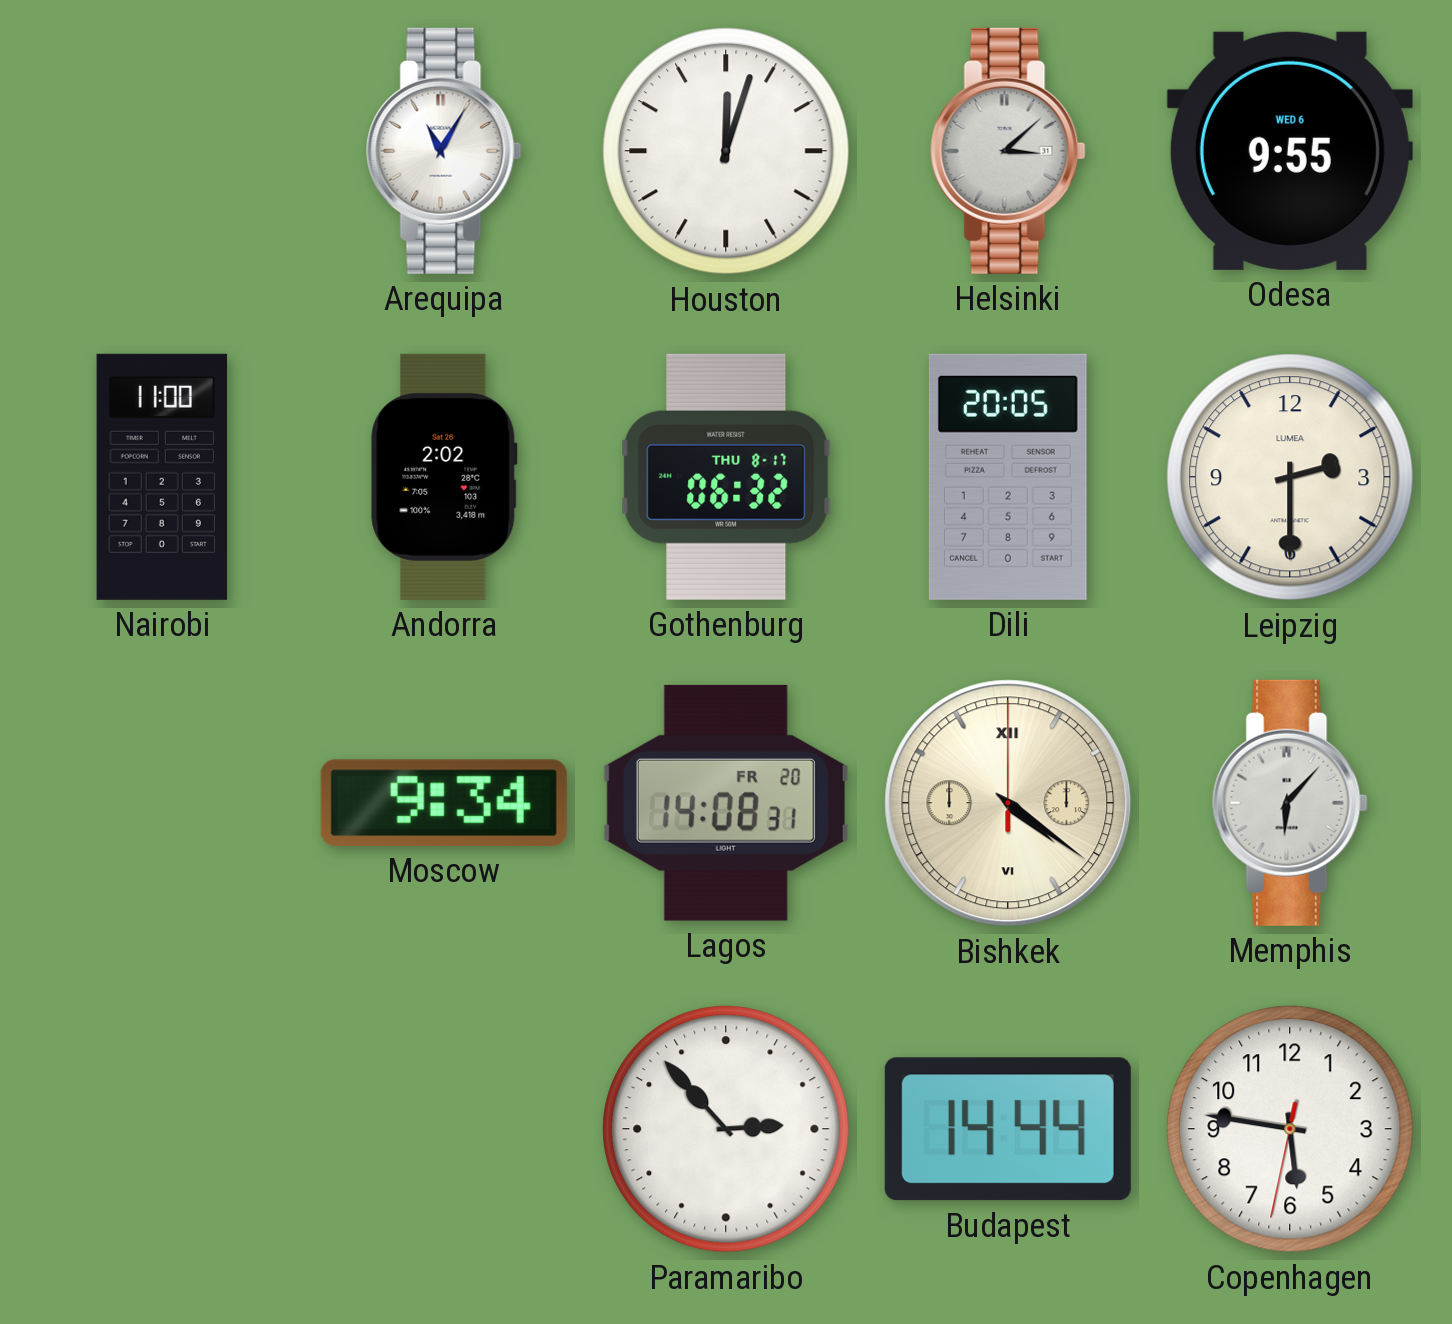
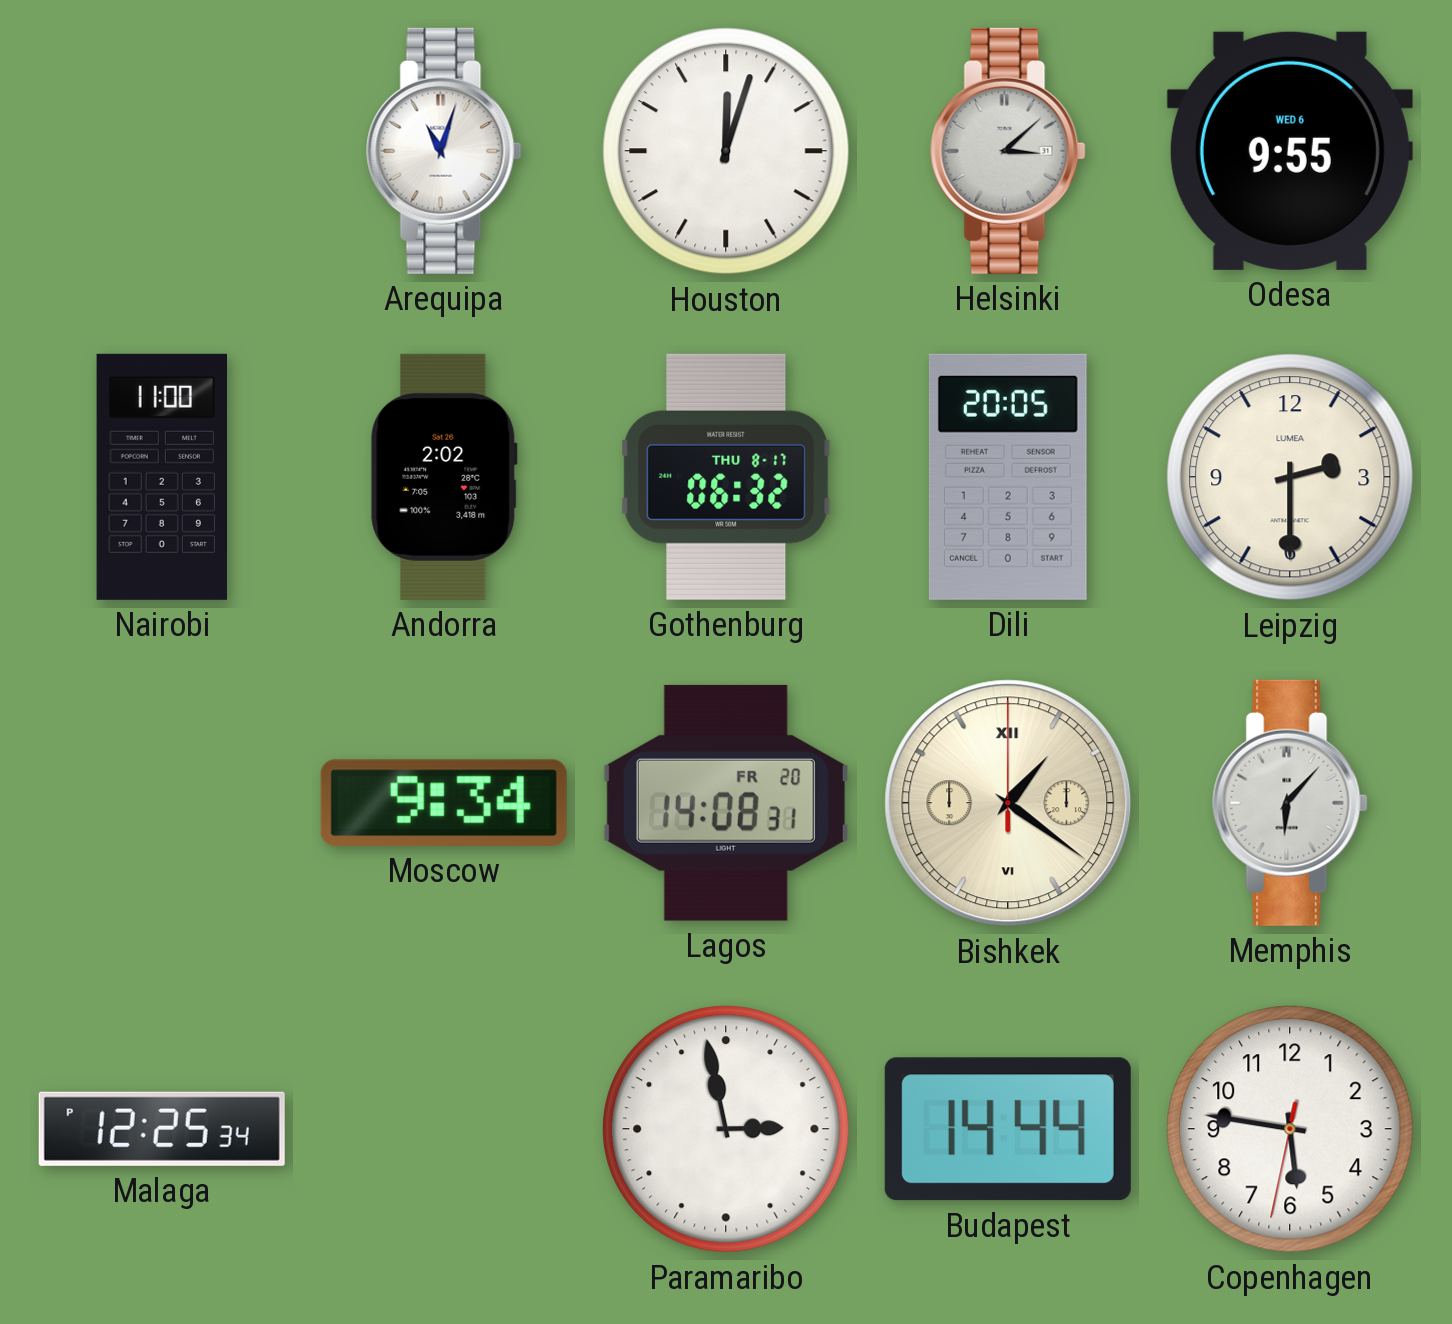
Arequipa: 11:05 -> 11:03
Bishkek: 4:21 -> 1:21
Malaga: none -> 12:25
Paramaribo: 2:53 -> 2:58
